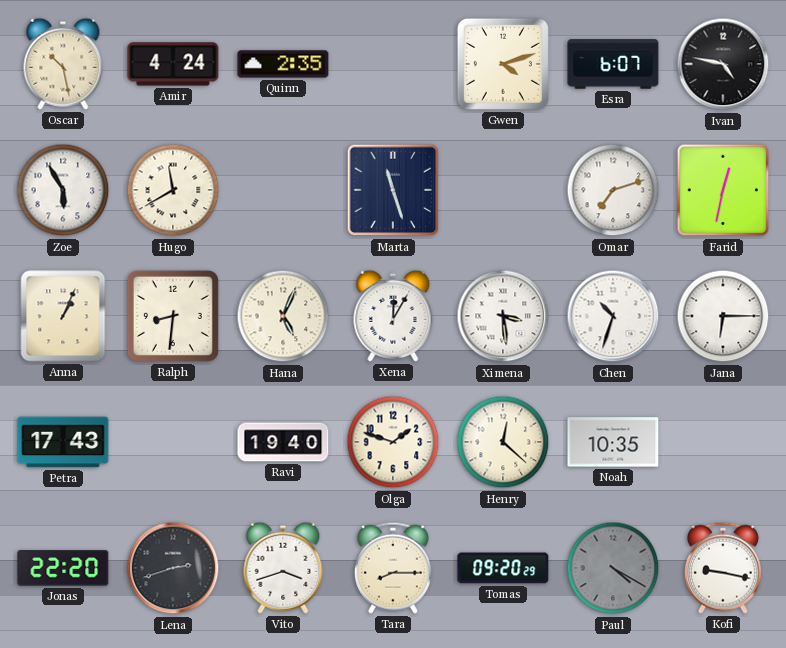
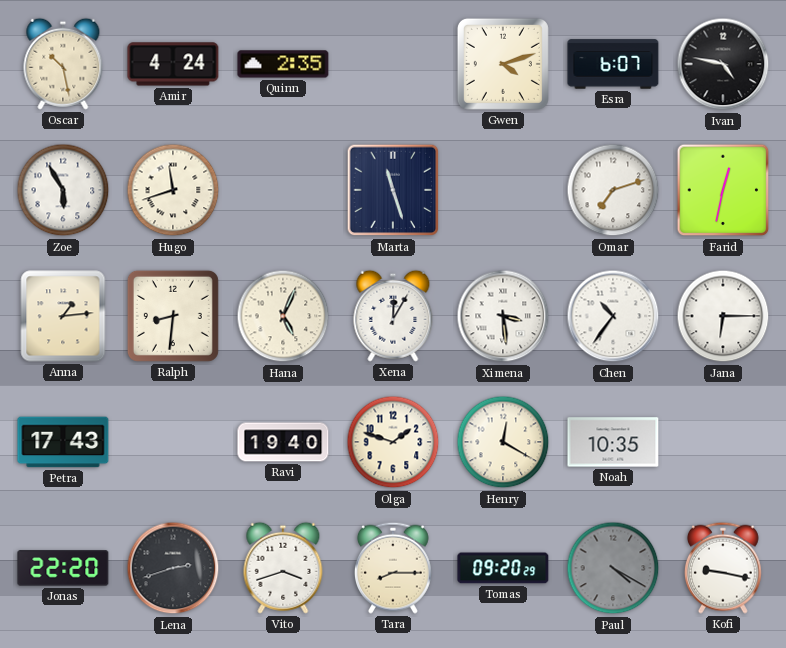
Hugo: 11:40 -> 11:42
Anna: 1:04 -> 1:14
Chen: 10:33 -> 10:36
Henry: 12:22 -> 12:20
